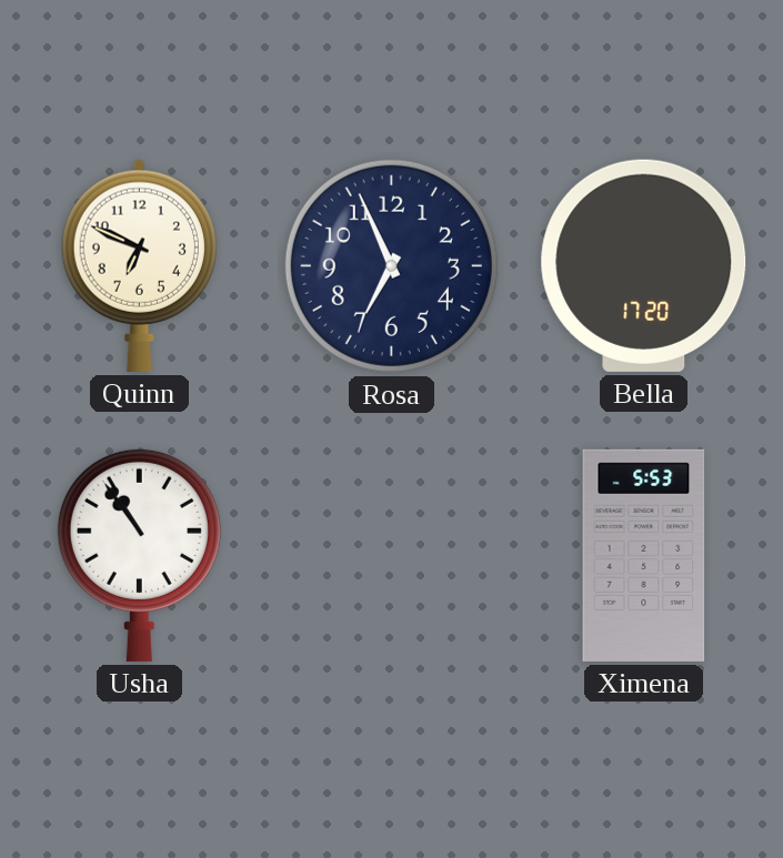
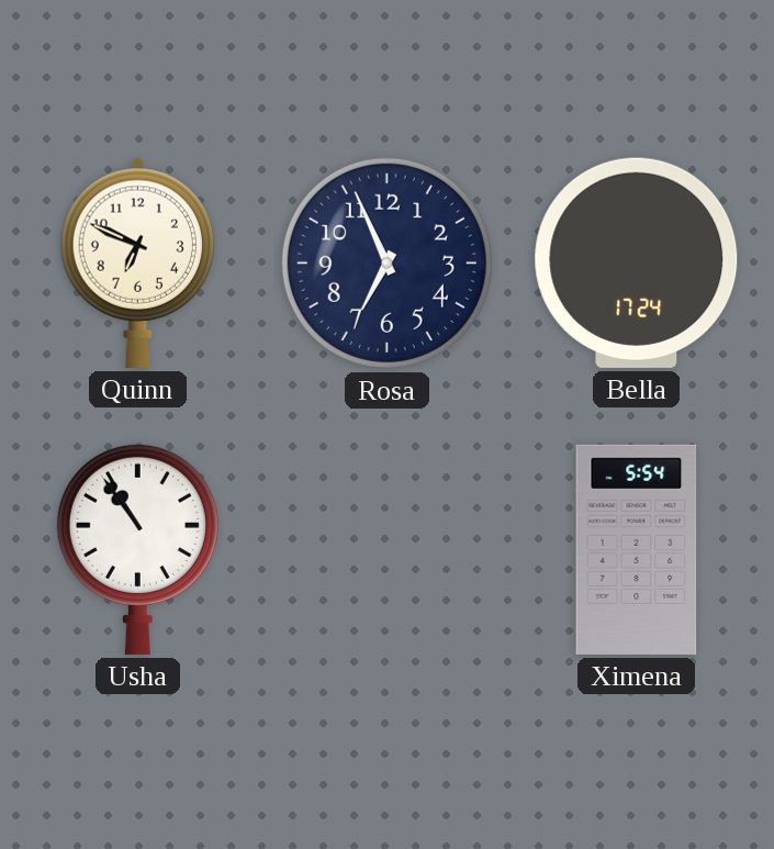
Bella: 17:20 -> 17:24
Ximena: 5:53 -> 5:54
